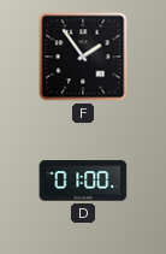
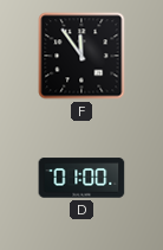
F: 1:54 -> 11:54
